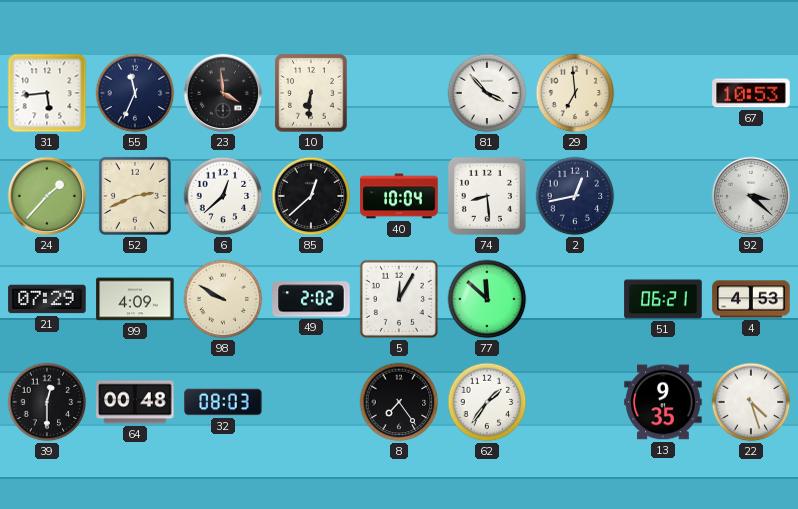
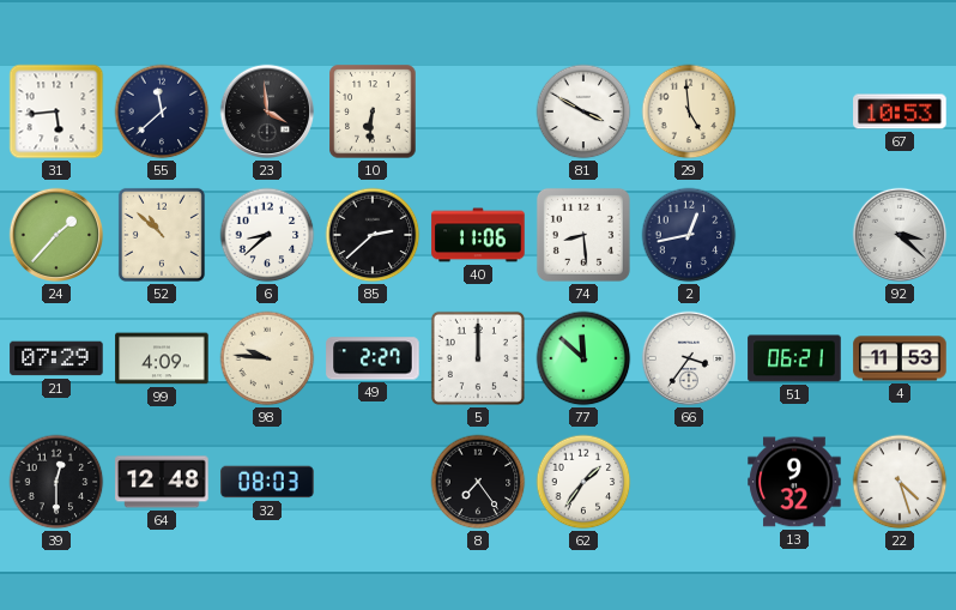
55: 11:34 -> 11:38
81: 3:53 -> 3:50
29: 6:59 -> 4:59
52: 2:41 -> 10:52
6: 12:38 -> 8:38
85: 12:38 -> 2:38
40: 10:04 -> 11:06
98: 9:50 -> 9:46
49: 2:02 -> 2:27
5: 12:05 -> 12:00
66: none -> 3:36
4: 4:53 -> 11:53
64: 00:48 -> 12:48
13: 9:35 -> 9:32
